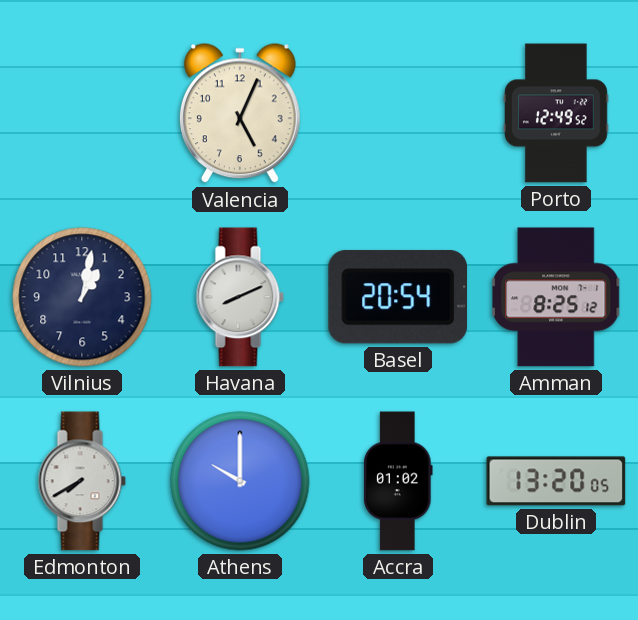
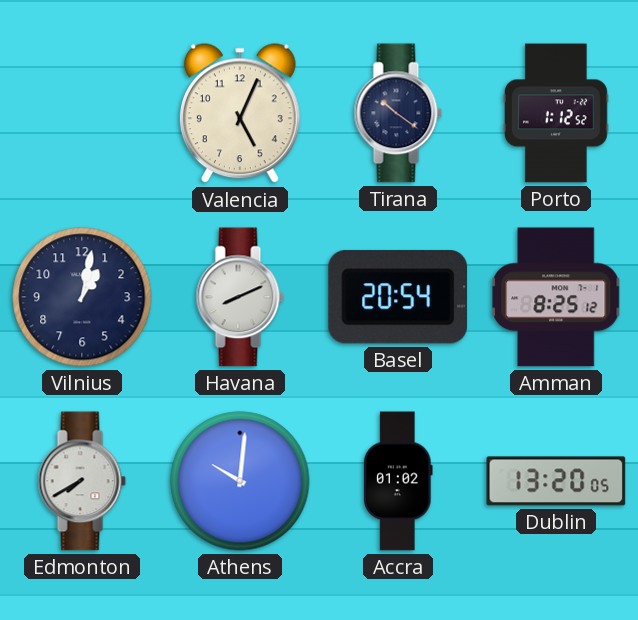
Tirana: none -> 10:21
Porto: 12:49 -> 1:12
Athens: 10:00 -> 10:01
